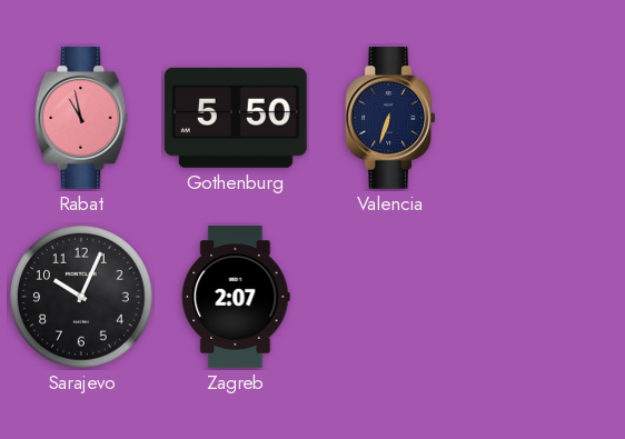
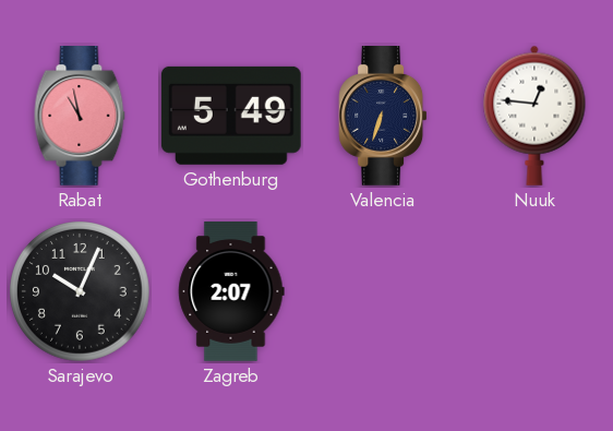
Gothenburg: 5:50 -> 5:49
Nuuk: none -> 12:46
